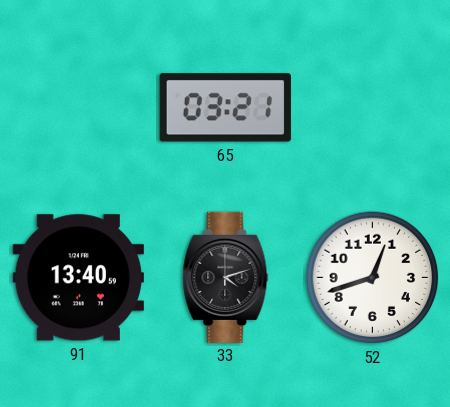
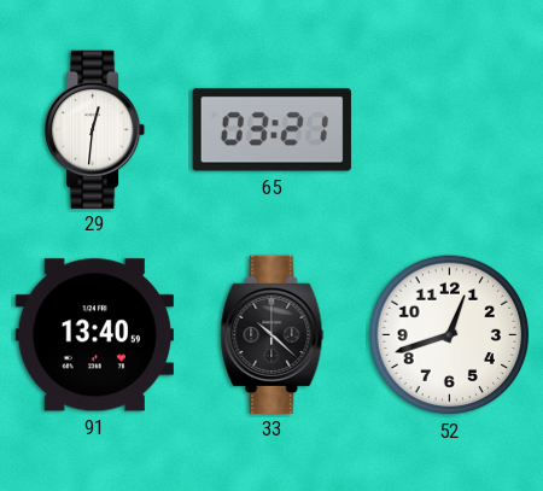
29: none -> 12:31
33: 4:12 -> 10:22
